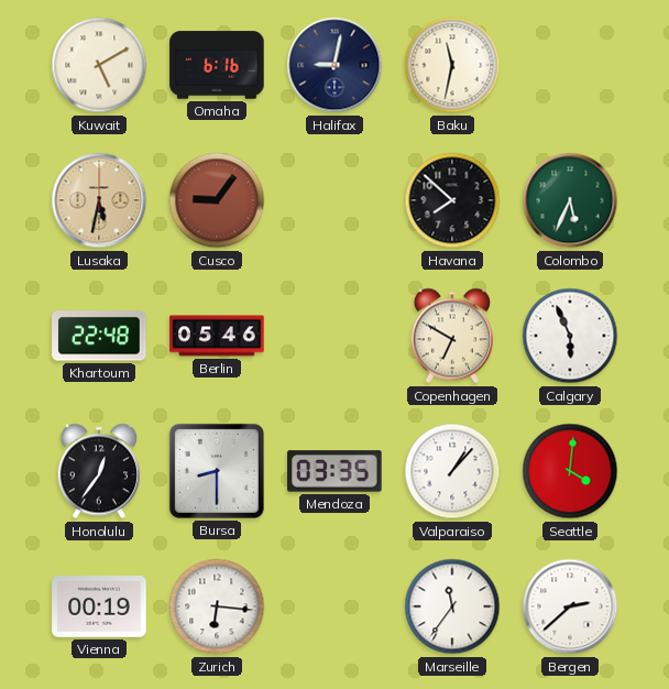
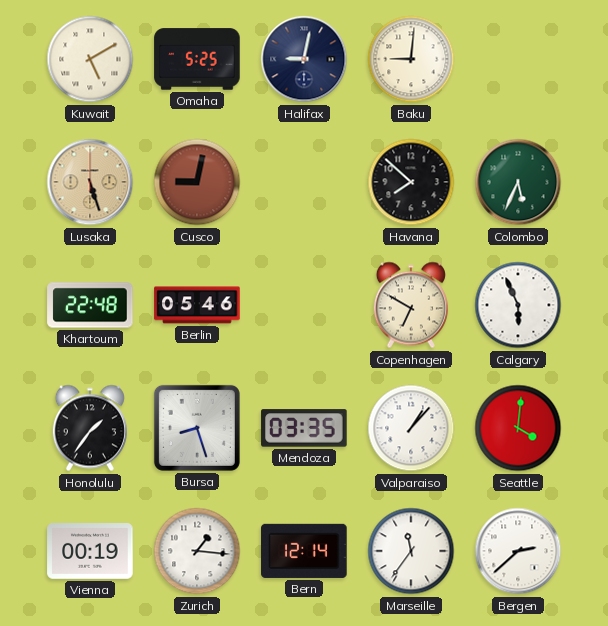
Omaha: 6:16 -> 5:25
Baku: 11:32 -> 9:01
Lusaka: 5:32 -> 5:27
Cusco: 9:06 -> 9:02
Honolulu: 12:36 -> 1:36
Bursa: 8:30 -> 8:27
Zurich: 6:16 -> 1:16
Bern: none -> 12:14
